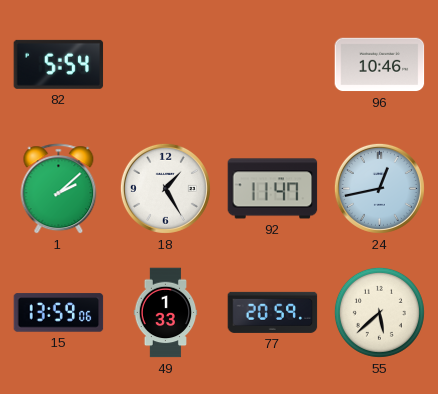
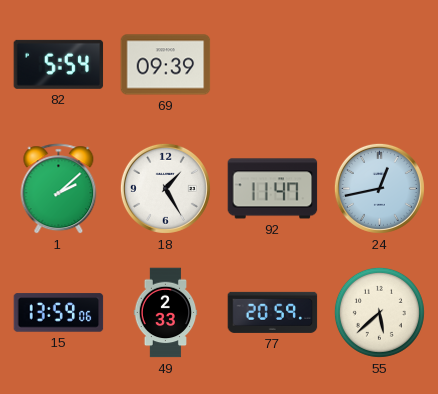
69: none -> 09:39
96: 10:46 -> none
49: 1:33 -> 2:33
